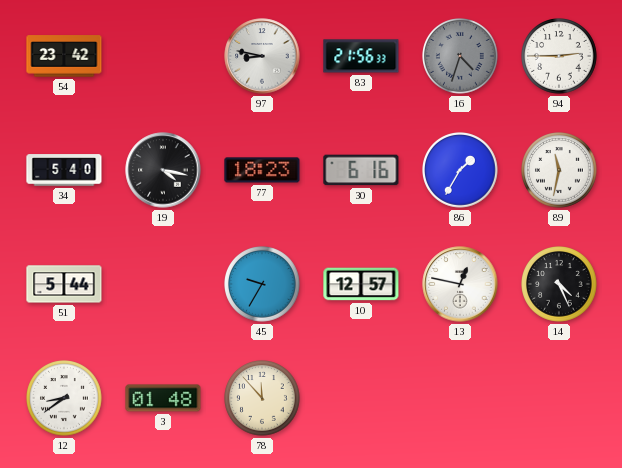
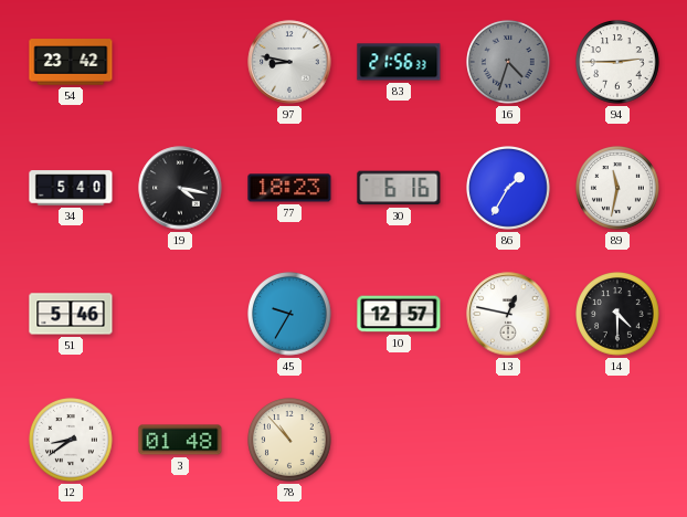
51: 5:44 -> 5:46
14: 4:26 -> 4:30
78: 11:53 -> 10:53
